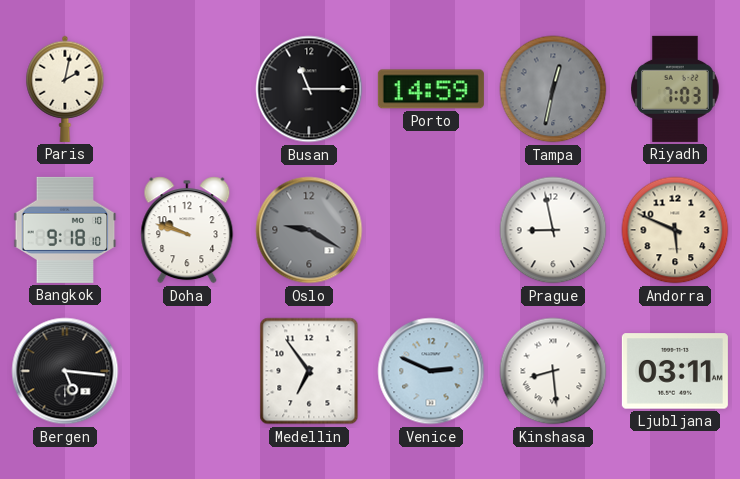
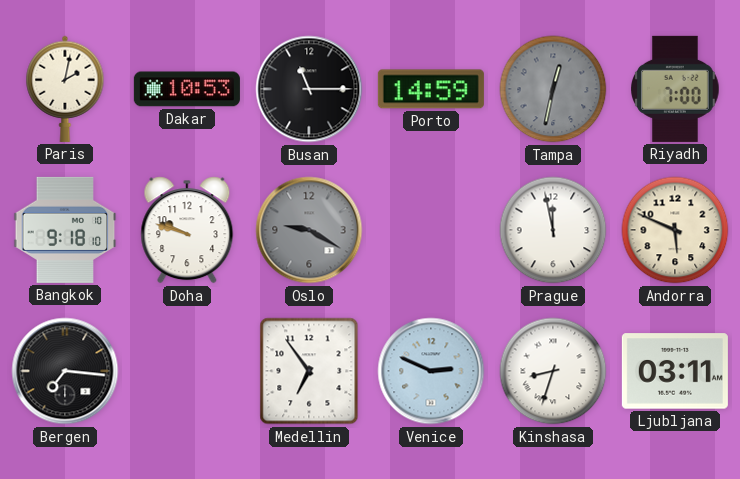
Dakar: none -> 10:53
Riyadh: 7:03 -> 7:00
Prague: 8:58 -> 11:58
Bergen: 5:16 -> 7:16
Kinshasa: 8:29 -> 8:33
